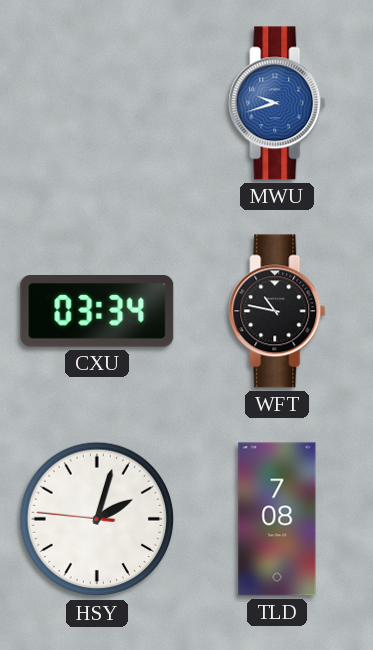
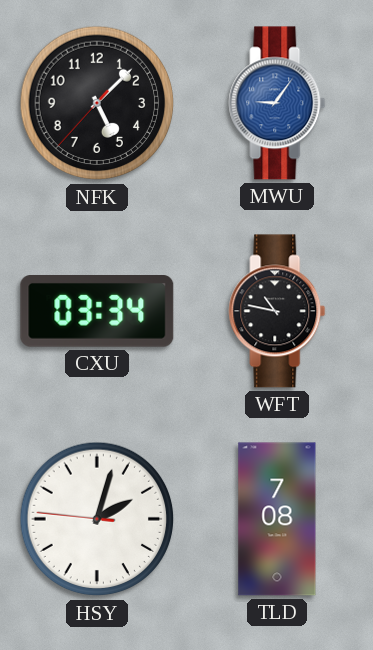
NFK: none -> 5:07
MWU: 9:42 -> 9:06
